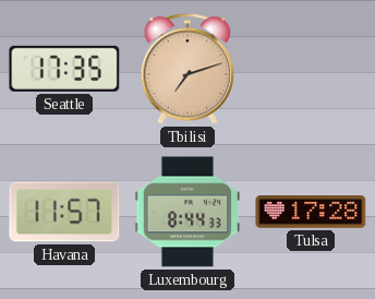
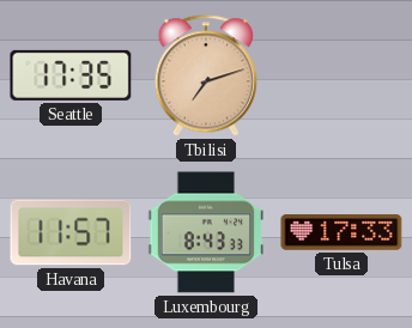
Luxembourg: 8:44 -> 8:43
Tulsa: 17:28 -> 17:33
